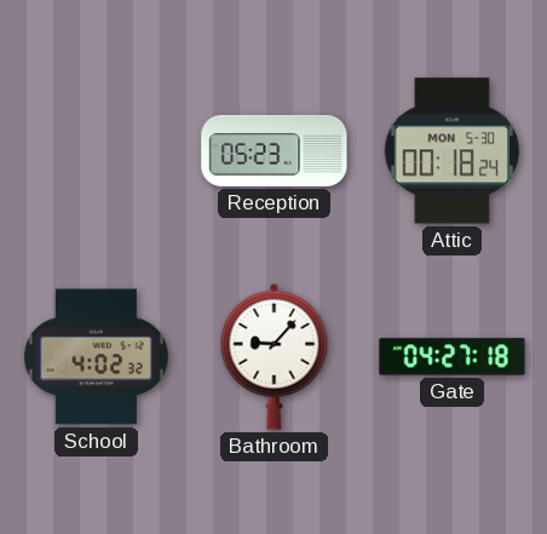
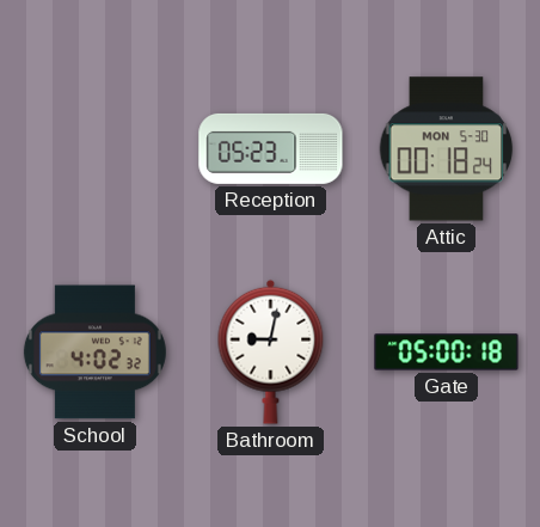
Bathroom: 9:07 -> 9:02
Gate: 04:27 -> 05:00
